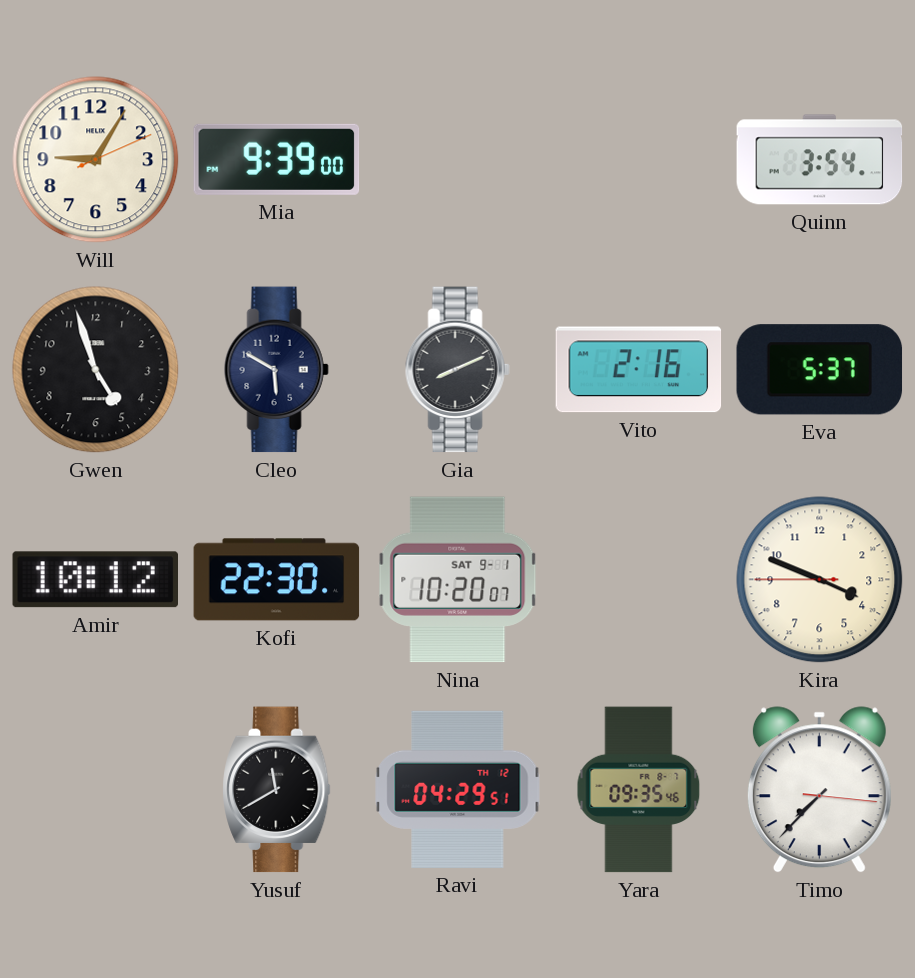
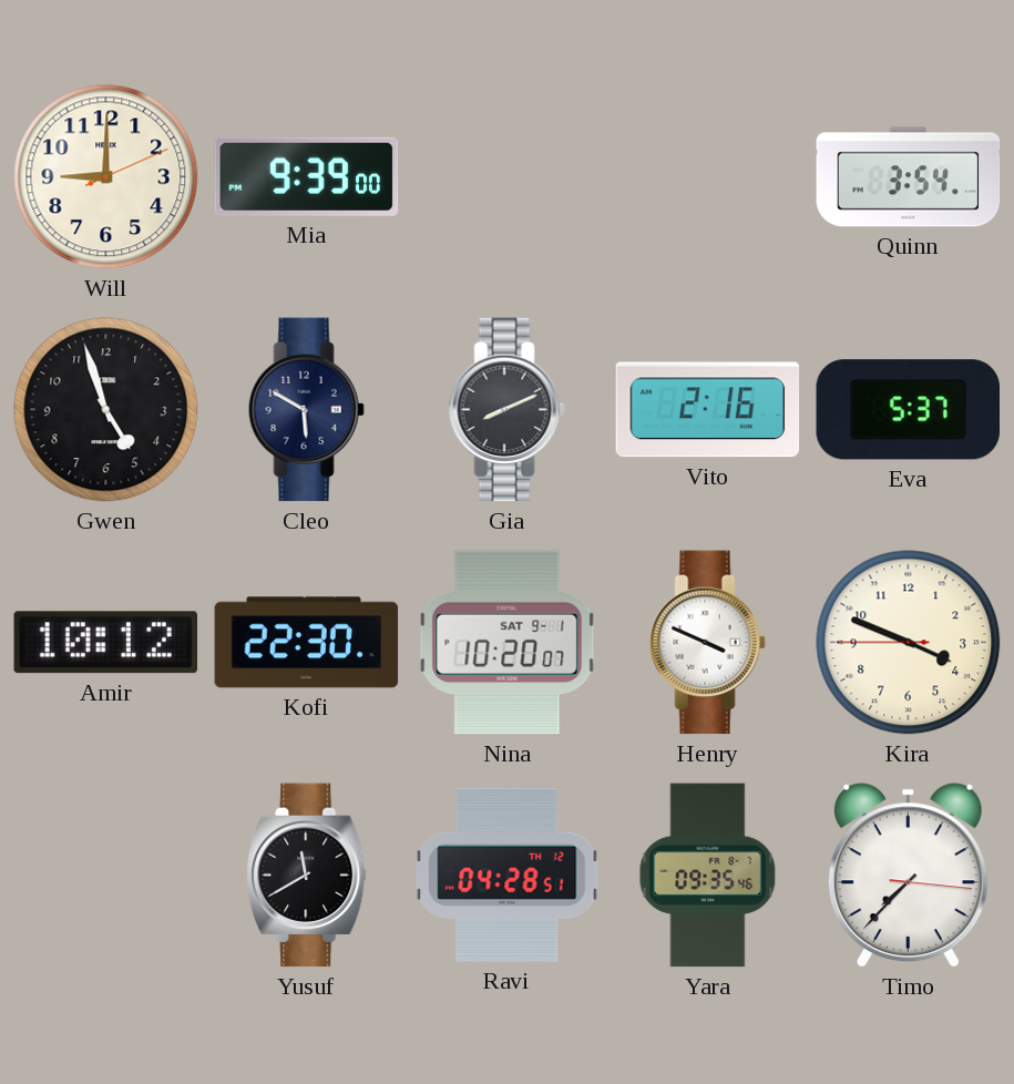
Will: 9:05 -> 9:00
Henry: none -> 3:49
Ravi: 04:29 -> 04:28
